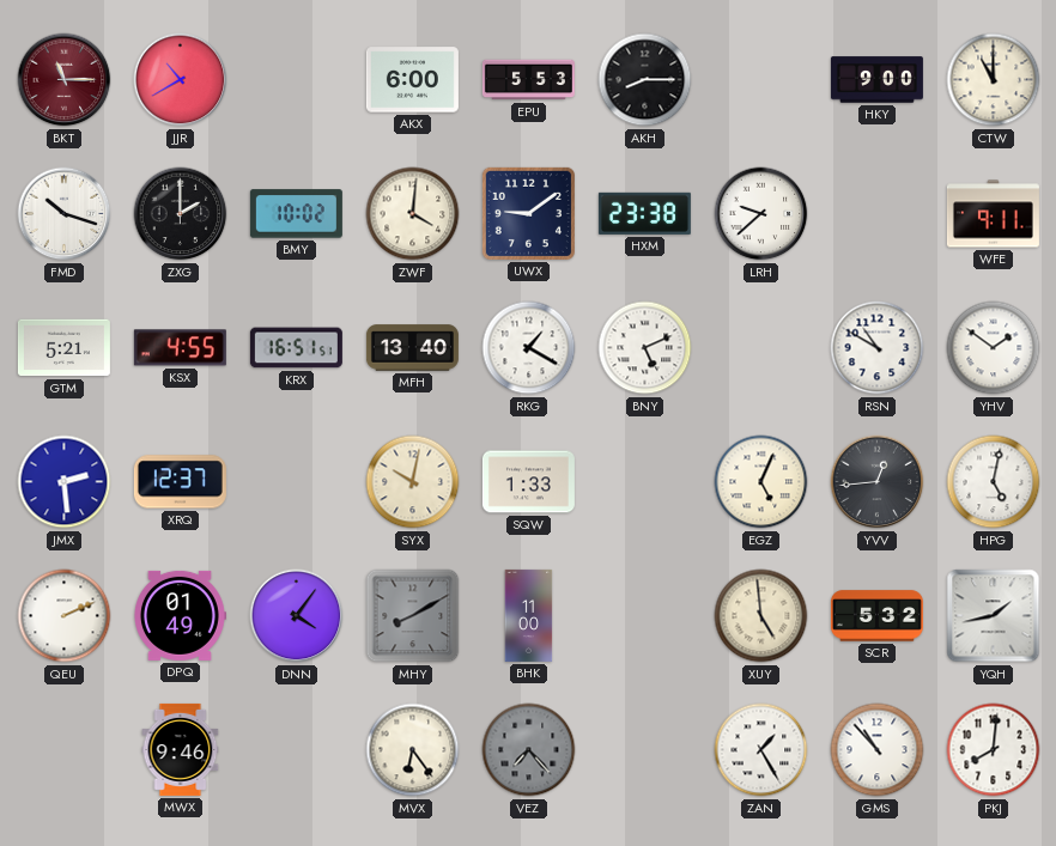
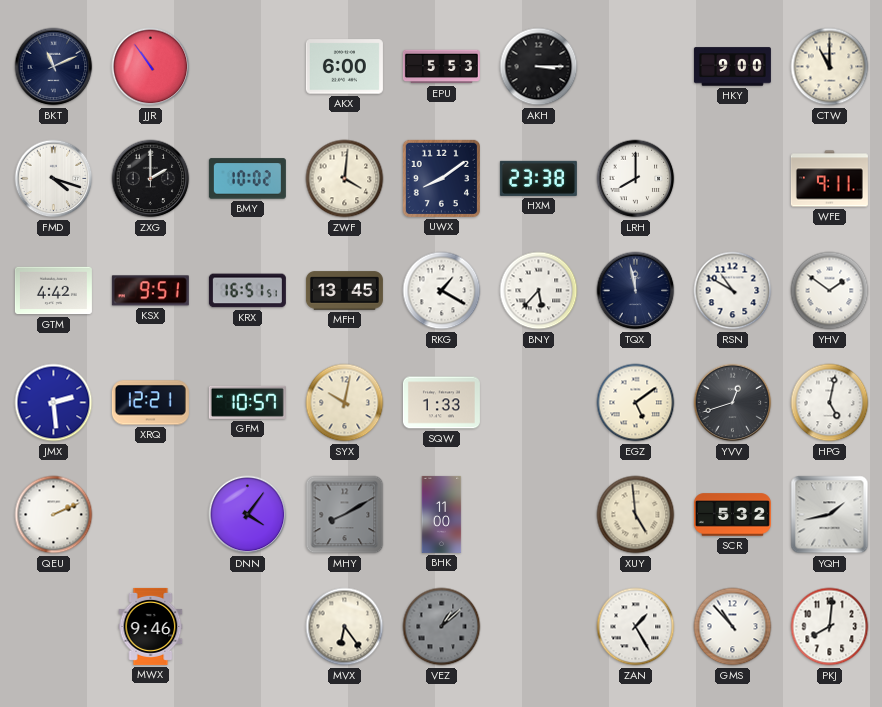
BKT: 11:15 -> 11:11
BKT dial: burgundy -> navy
JJR: 10:40 -> 10:54
AKH: 8:15 -> 3:15
FMD: 10:18 -> 4:18
UWX: 9:09 -> 8:09
LRH: 9:38 -> 8:00
GTM: 5:21 -> 4:42
KSX: 4:55 -> 9:51
MFH: 13:40 -> 13:45
BNY: 5:11 -> 5:37
TQX: none -> 11:58
XRQ: 12:37 -> 12:21
GFM: none -> 10:57
EGZ: 5:04 -> 5:09
YVV: 12:44 -> 12:42
DPQ: 01:49 -> none
VEZ: 7:23 -> 1:08
